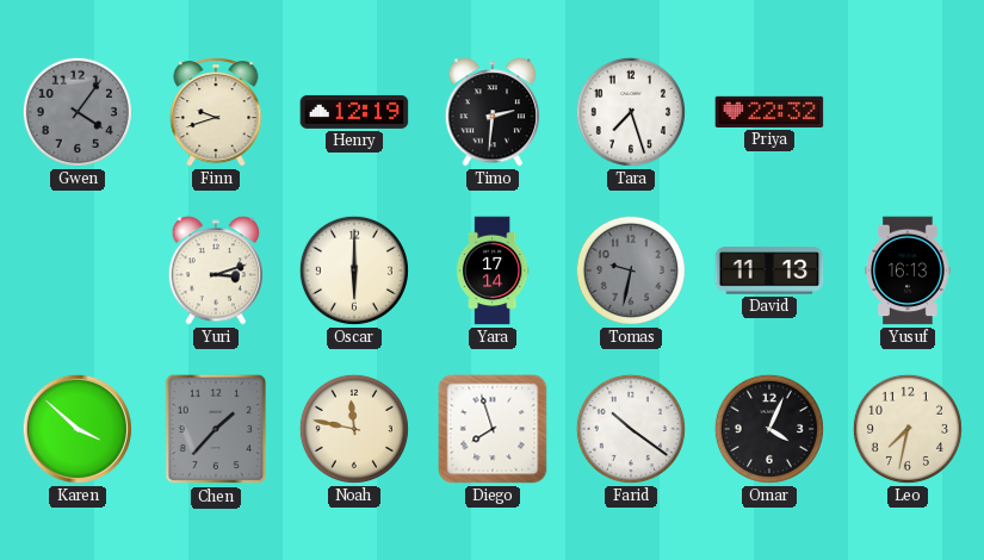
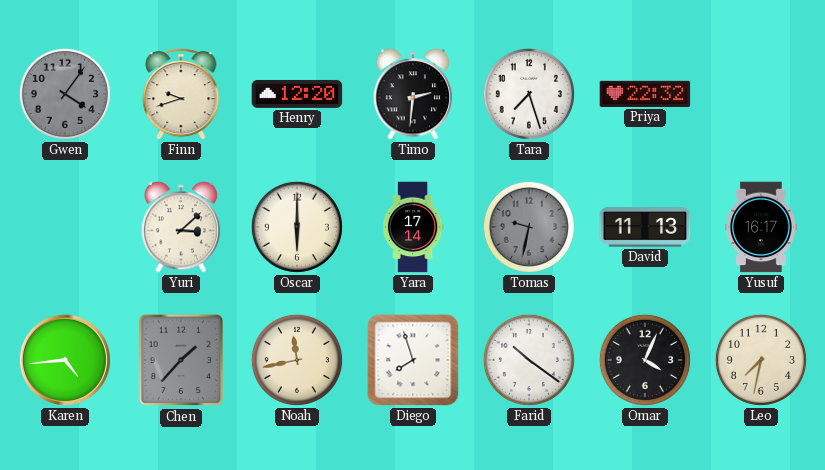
Henry: 12:19 -> 12:20
Yuri: 3:12 -> 3:08
Yusuf: 16:13 -> 16:17
Karen: 3:52 -> 4:44
Noah: 11:47 -> 11:43
